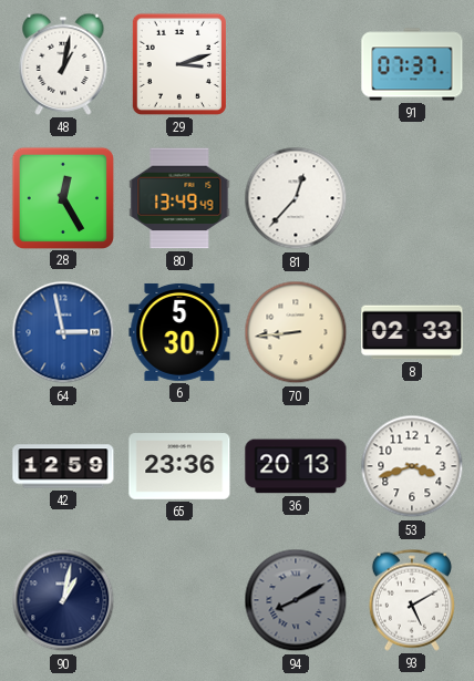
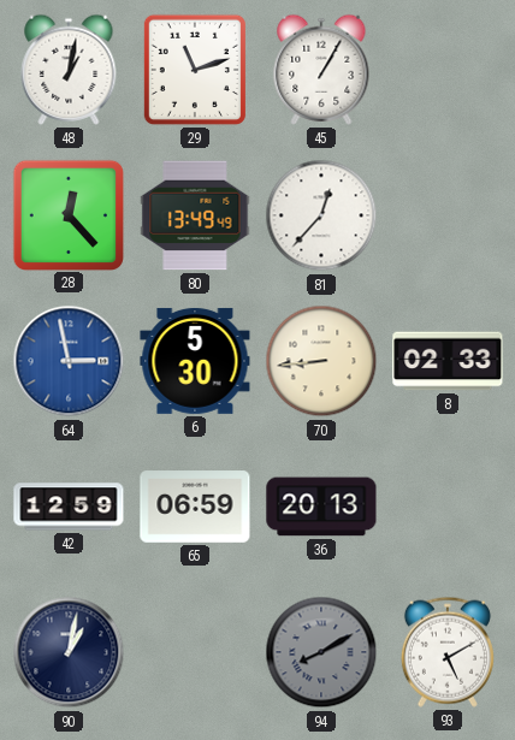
29: 3:12 -> 11:12
45: none -> 1:05
91: 07:37 -> none
28: 12:25 -> 12:23
65: 23:36 -> 06:59
53: 3:42 -> none
